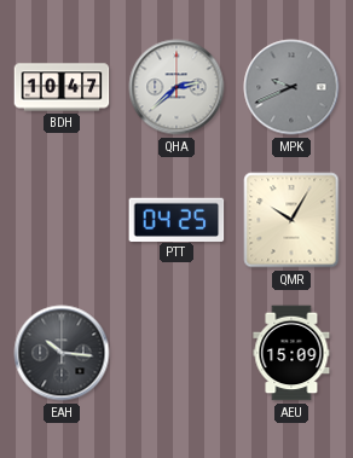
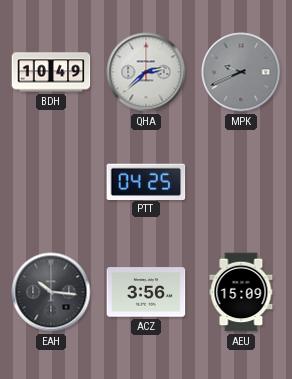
BDH: 10:47 -> 10:49
QMR: 10:05 -> none
ACZ: none -> 3:56
